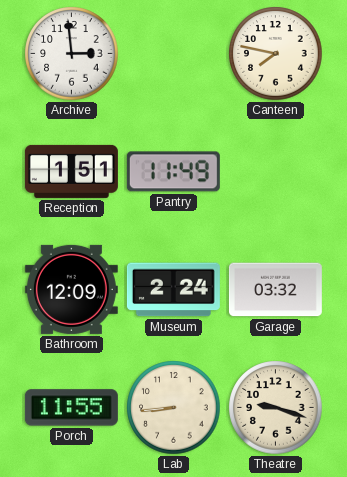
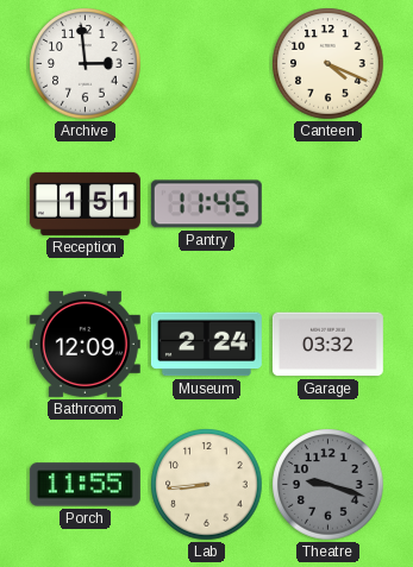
Canteen: 7:47 -> 4:19
Pantry: 11:49 -> 11:45
Theatre dial: cream -> grey
